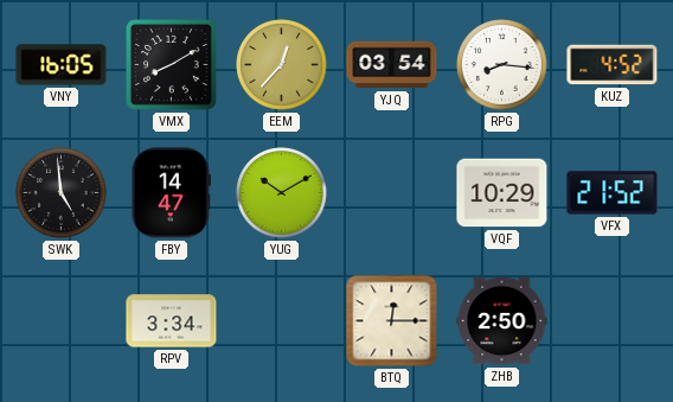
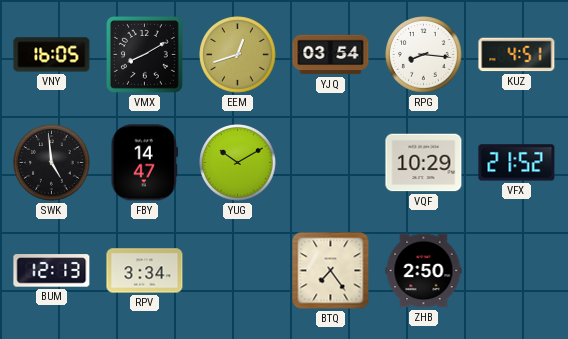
EEM: 12:37 -> 12:42
KUZ: 4:52 -> 4:51
BUM: none -> 12:13
BTQ: 12:15 -> 7:24
